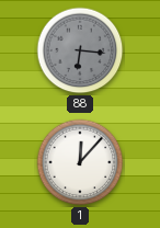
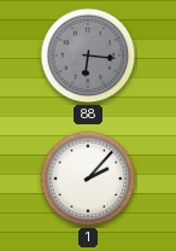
1: 12:07 -> 2:07
